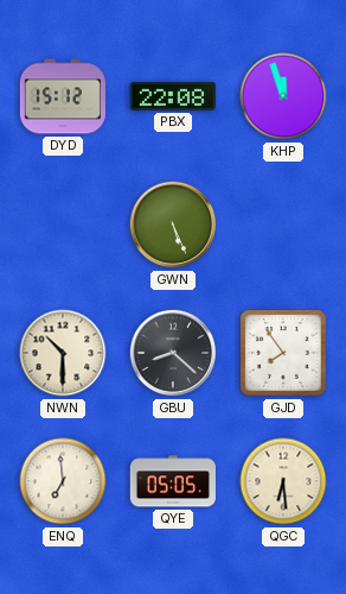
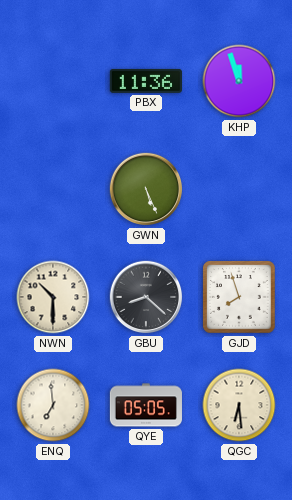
DYD: 15:12 -> none
PBX: 22:08 -> 11:36
GJD: 7:54 -> 7:57
